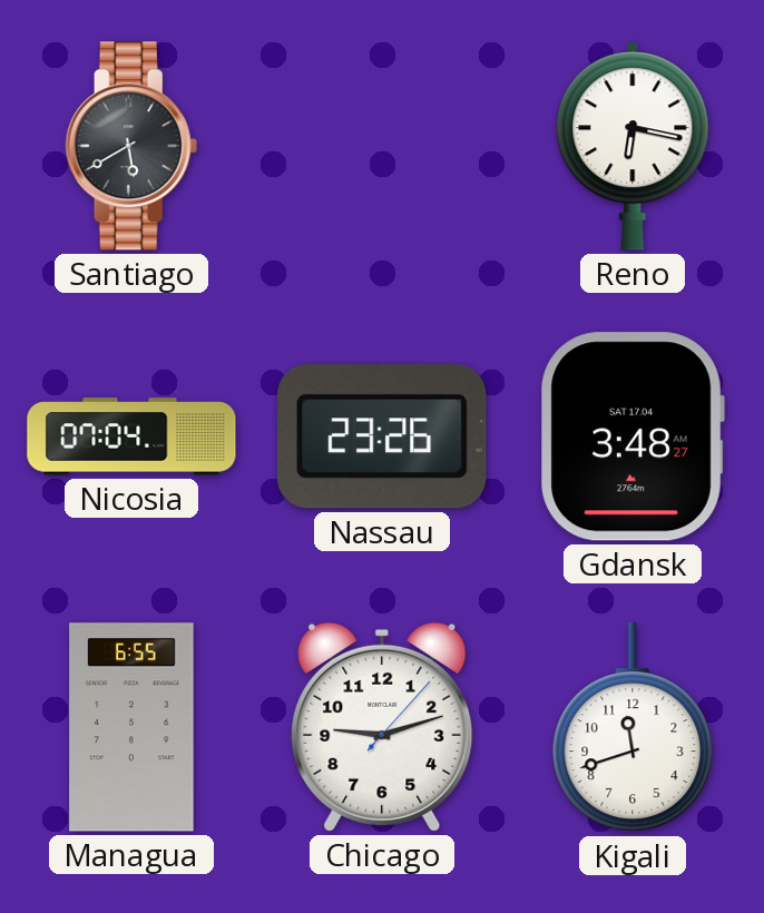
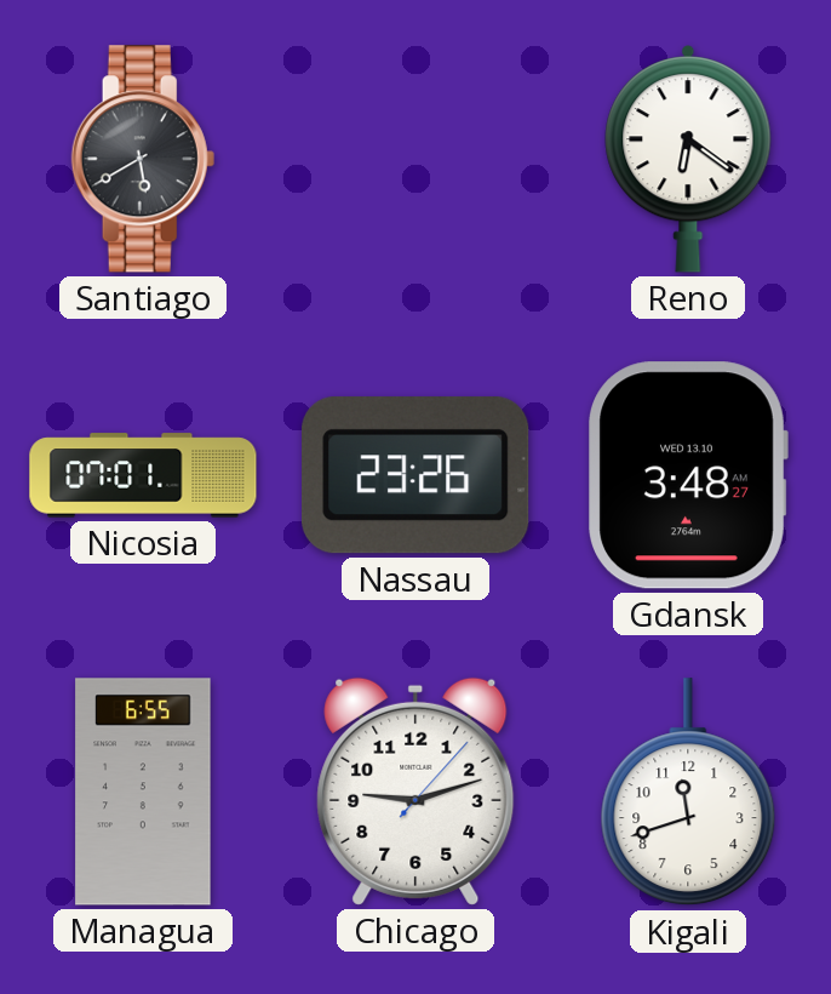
Reno: 6:17 -> 6:21
Nicosia: 07:04 -> 07:01
Gdansk date: SAT 17.04 -> WED 13.10
